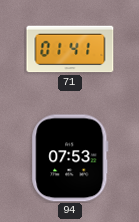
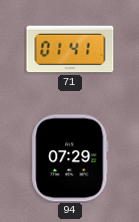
94: 07:53 -> 07:29
